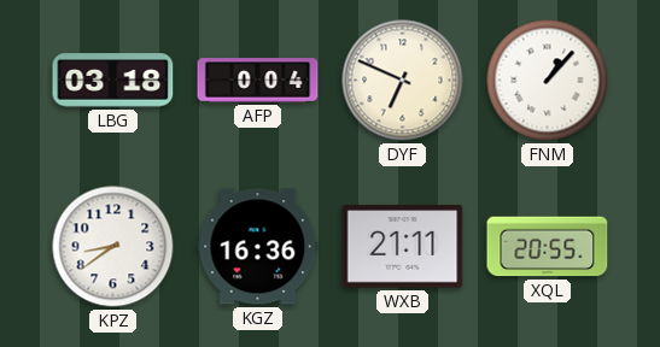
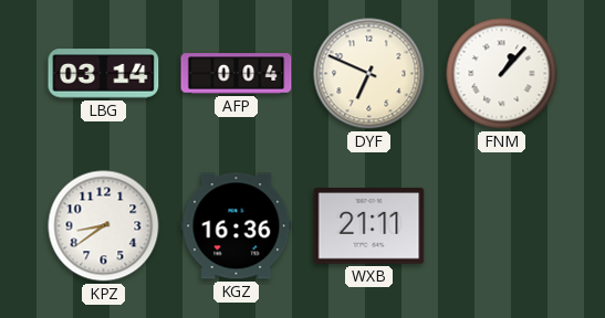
LBG: 03:18 -> 03:14
XQL: 20:55 -> none
